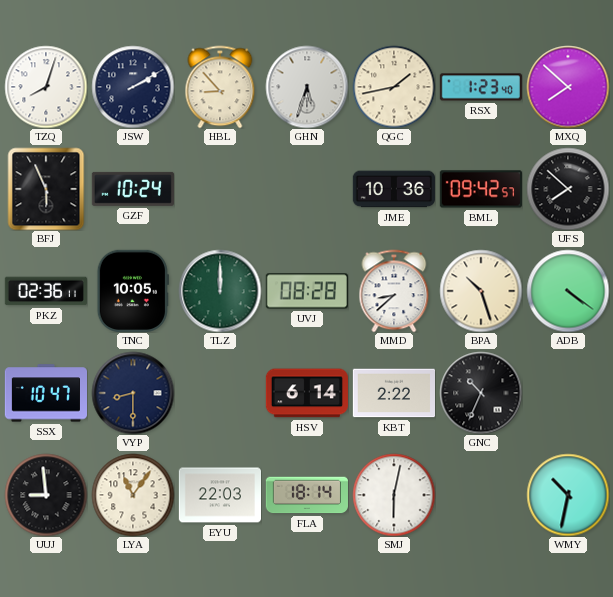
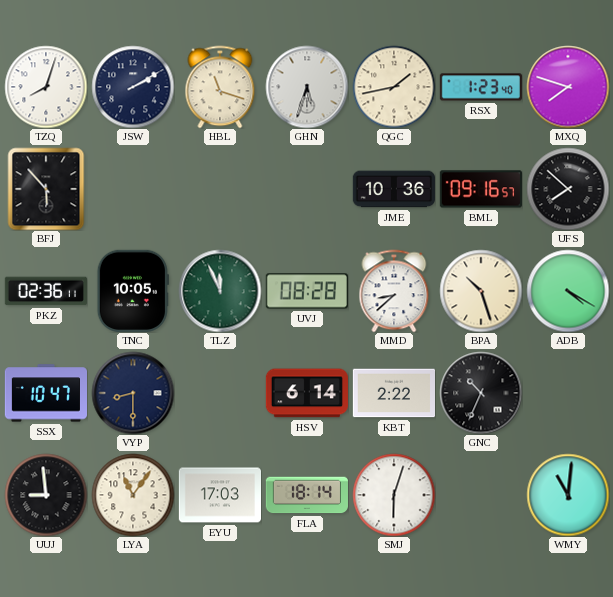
HBL: 8:53 -> 11:18
MXQ: 7:52 -> 7:48
BFJ: 5:56 -> 5:53
GZF: 10:24 -> none
BML: 09:42 -> 09:16
TLZ: 12:00 -> 11:56
ADB: 4:21 -> 4:20
EYU: 22:03 -> 17:03
SMJ: 6:02 -> 6:03
WMY: 10:32 -> 11:01
